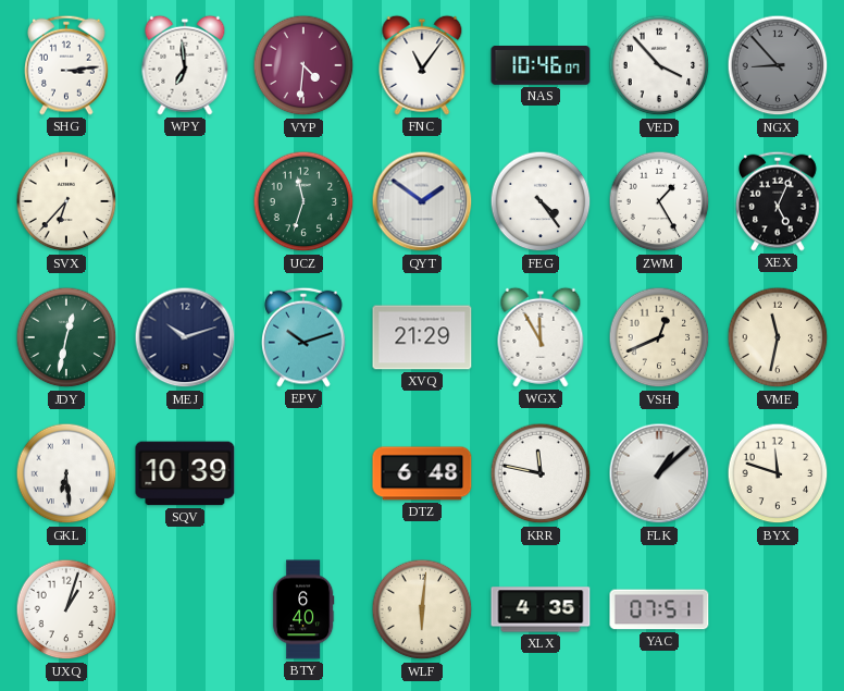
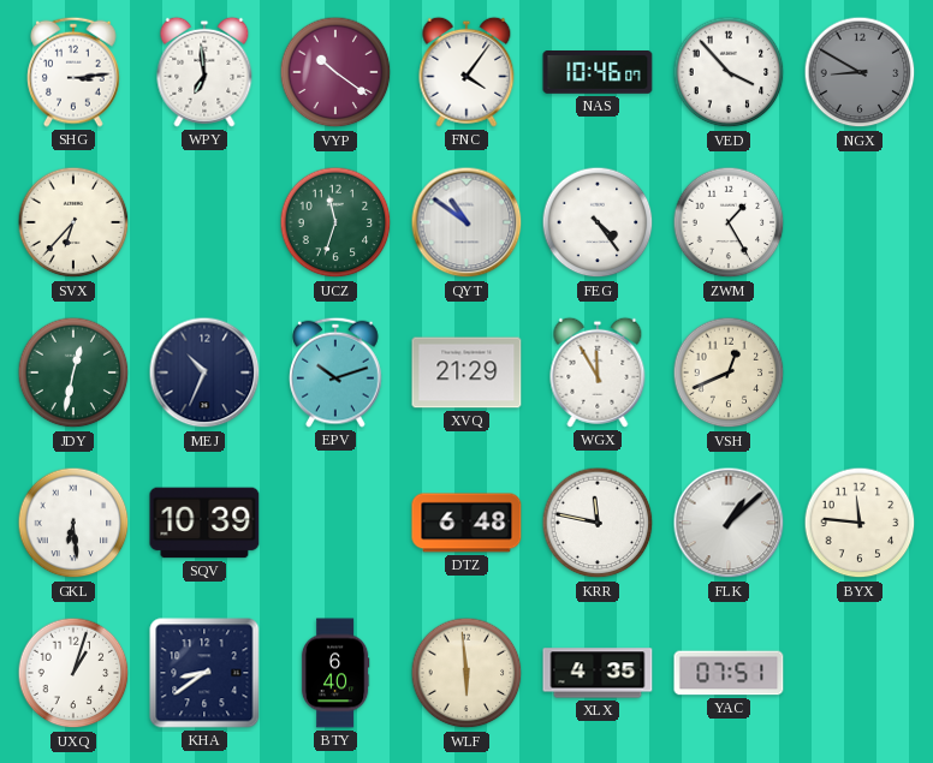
VYP: 4:31 -> 10:21
FNC: 11:06 -> 4:06
NGX: 8:53 -> 8:50
QYT: 1:51 -> 10:51
XEX: 5:04 -> none
MEJ: 10:12 -> 10:34
VME: 11:32 -> none
BYX: 11:48 -> 11:46
KHA: none -> 8:39
WLF: 6:01 -> 5:59
